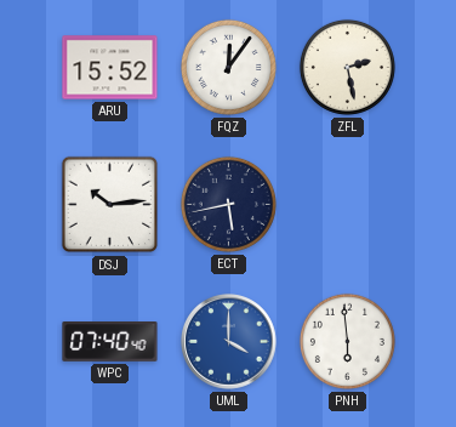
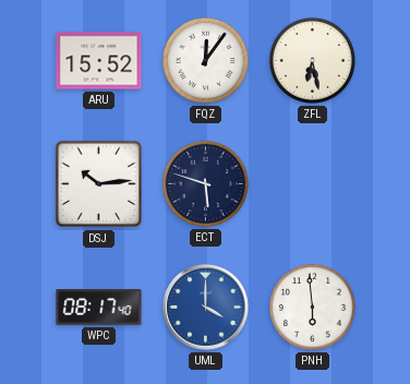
ZFL: 2:28 -> 6:28
ECT: 5:43 -> 5:48
WPC: 07:40 -> 08:17
